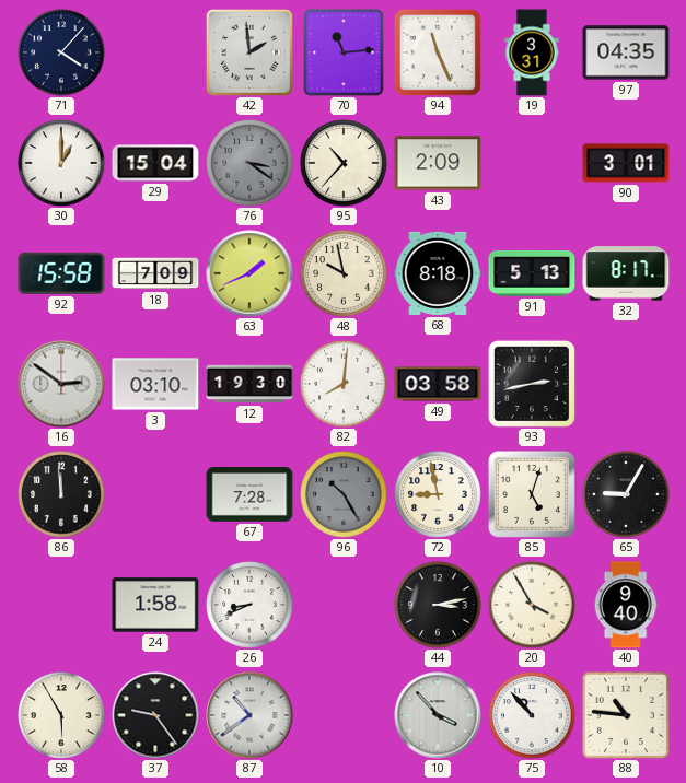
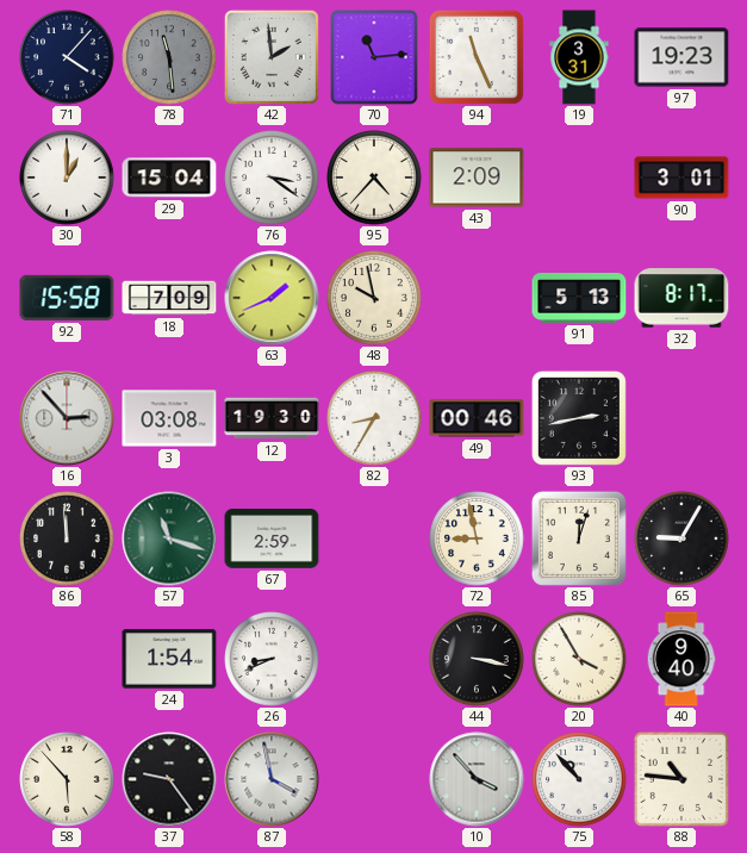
78: none -> 11:29
97: 04:35 -> 19:23
76 dial: grey -> white
95: 10:37 -> 4:37
68: 8:18 -> none
16: 2:51 -> 2:53
3: 03:10 -> 03:08
82: 8:01 -> 8:35
49: 03:58 -> 00:46
57: none -> 11:18
67: 7:28 -> 2:59
96: 10:25 -> none
85: 5:03 -> 12:03
24: 1:58 -> 1:54
44: 3:13 -> 3:17
58: 5:55 -> 5:53
87: 10:39 -> 3:58
